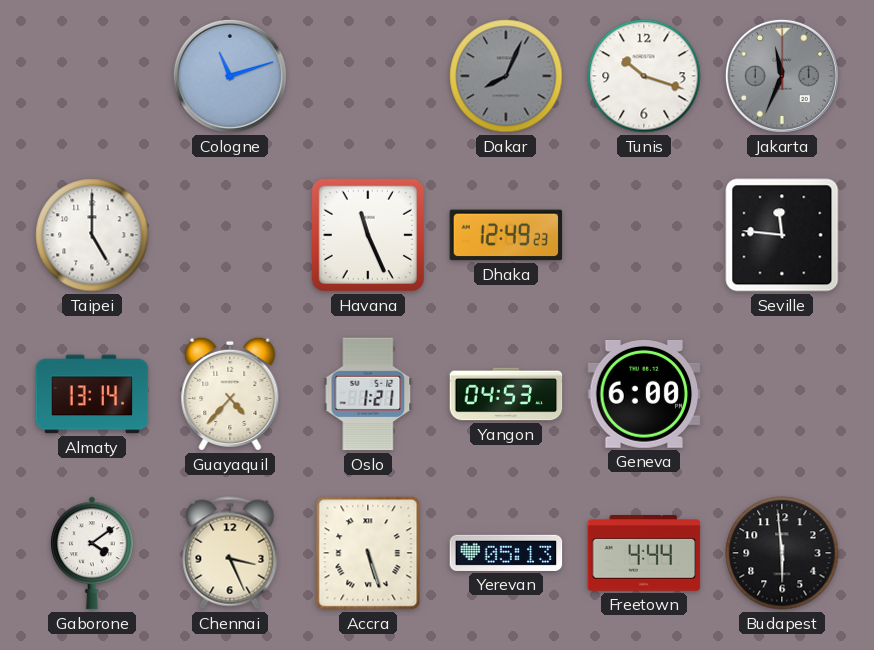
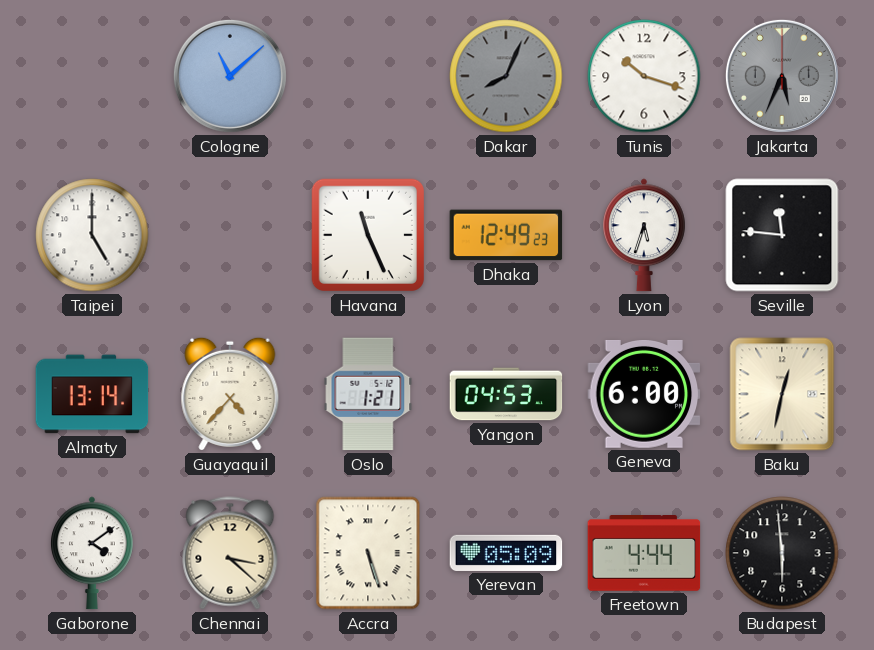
Cologne: 11:12 -> 11:08
Jakarta: 11:34 -> 5:34
Lyon: none -> 5:33
Baku: none -> 12:32
Chennai: 3:26 -> 3:22
Yerevan: 05:13 -> 05:09
